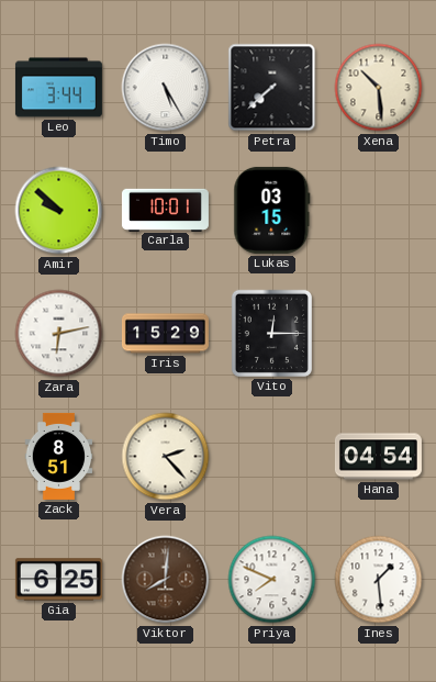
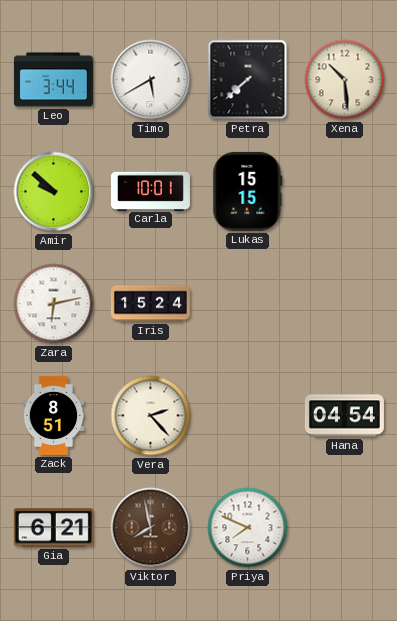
Timo: 5:25 -> 5:40
Lukas: 03:15 -> 15:15
Iris: 15:29 -> 15:24
Vito: 12:15 -> none
Gia: 6:25 -> 6:21
Viktor: 8:01 -> 7:58
Ines: 1:29 -> none
